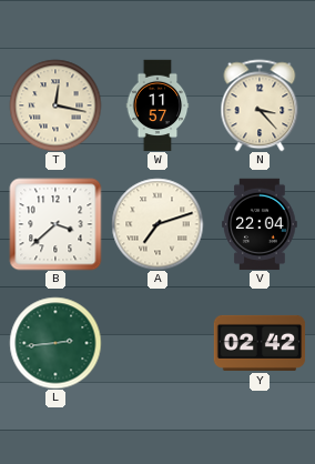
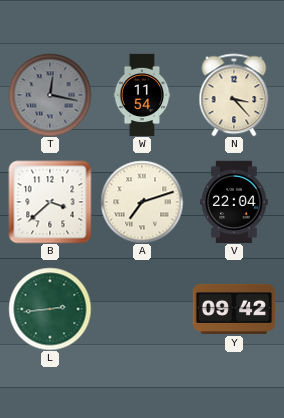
T dial: cream -> grey
W: 11:57 -> 11:54
Y: 02:42 -> 09:42
